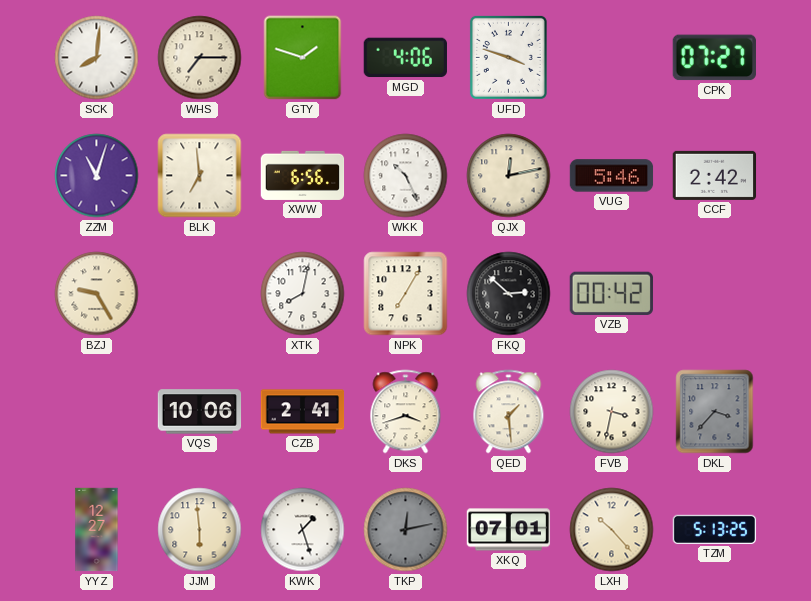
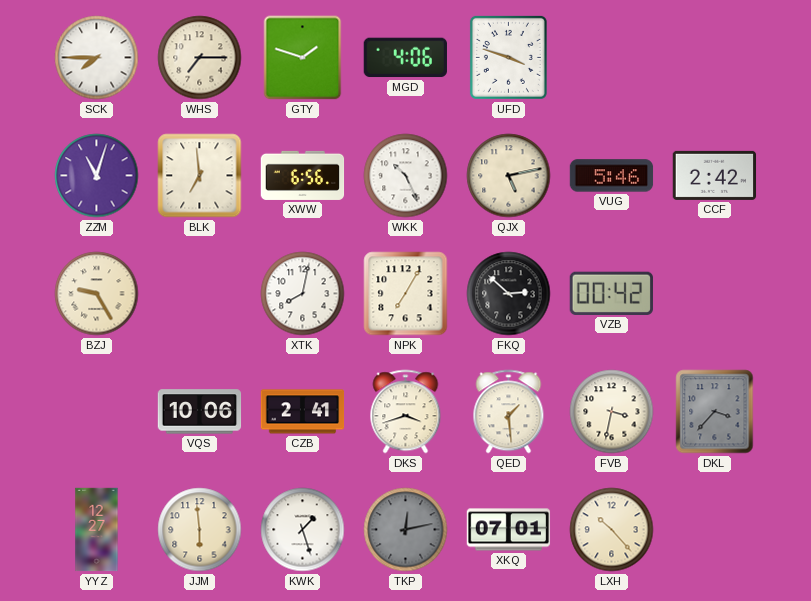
SCK: 8:01 -> 7:45
CPK: 07:27 -> none
QJX: 12:13 -> 5:13
TZM: 5:13 -> none
